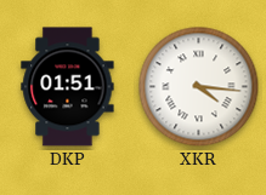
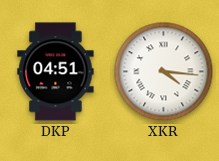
DKP: 01:51 -> 04:51
